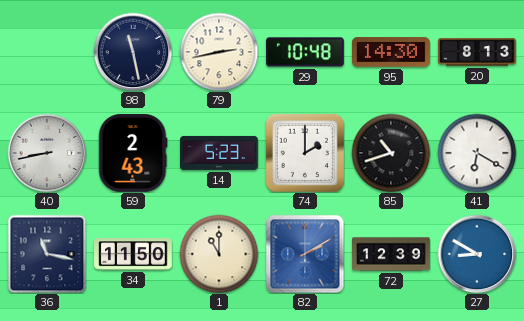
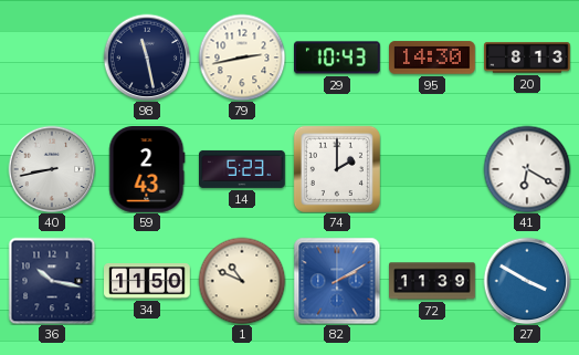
29: 10:48 -> 10:43
85: 10:42 -> none
36: 11:17 -> 10:17
1: 11:00 -> 10:49
72: 12:39 -> 11:39
27: 8:50 -> 3:50
